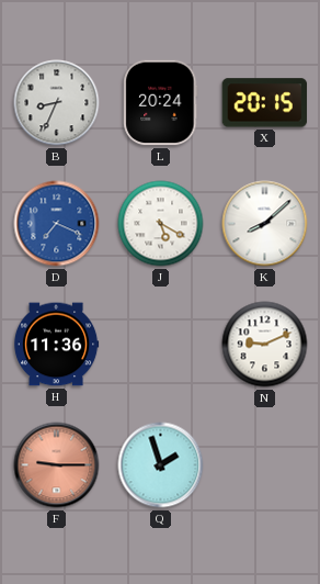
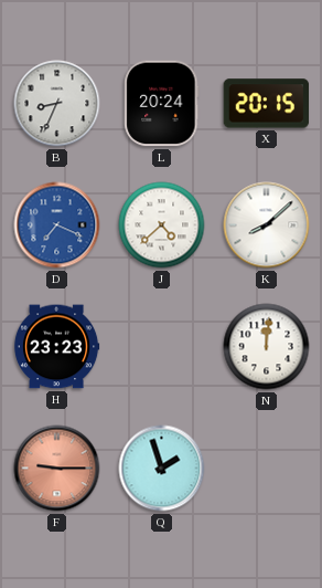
J: 5:20 -> 4:38
H: 11:36 -> 23:23
N: 9:11 -> 12:01
